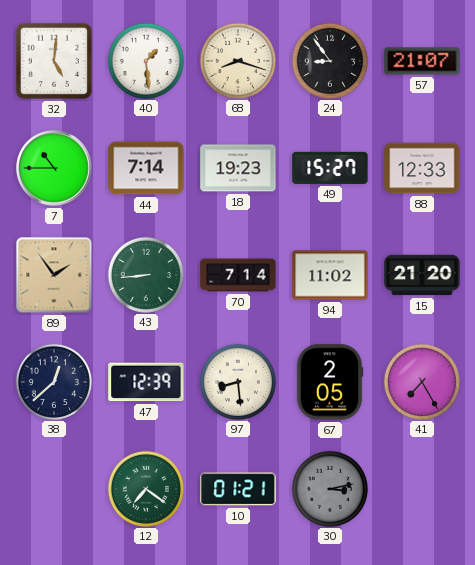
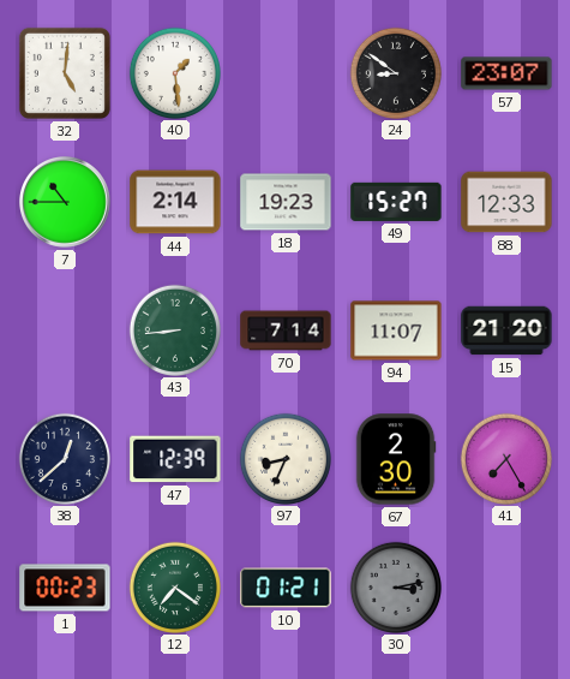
68: 8:18 -> none
24: 8:54 -> 8:51
57: 21:07 -> 23:07
44: 7:14 -> 2:14
89: 1:54 -> none
94: 11:02 -> 11:07
97: 8:29 -> 8:34
67: 2:05 -> 2:30
1: none -> 00:23
